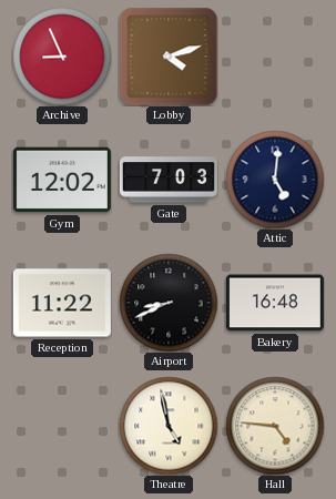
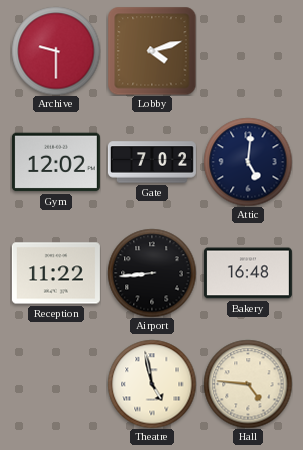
Archive: 8:56 -> 9:30
Gate: 7:03 -> 7:02
Airport: 8:41 -> 8:44
